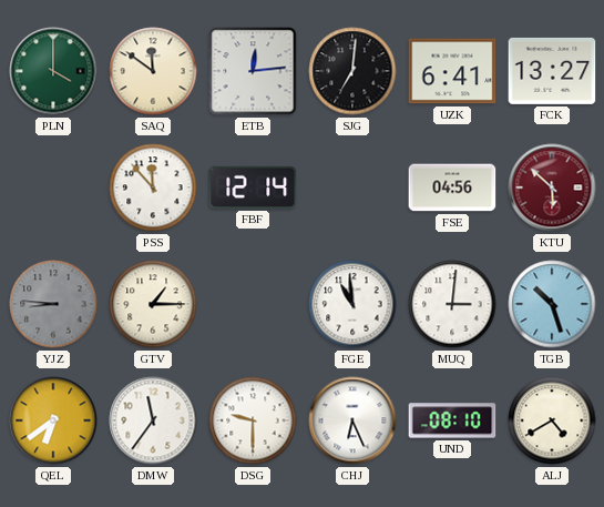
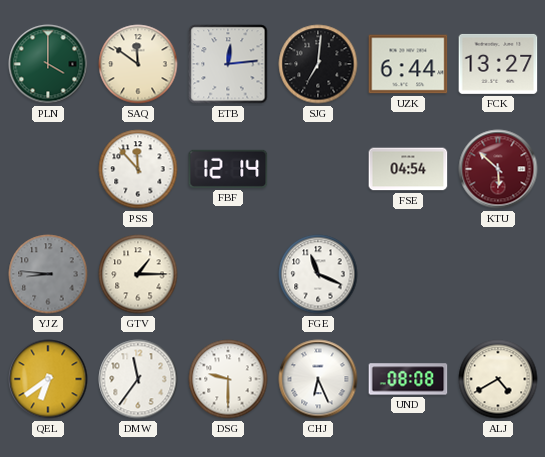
UZK: 6:41 -> 6:44
FSE: 04:56 -> 04:54
FGE: 10:59 -> 11:19
MUQ: 3:01 -> none
TGB: 10:27 -> none
UND: 08:10 -> 08:08
